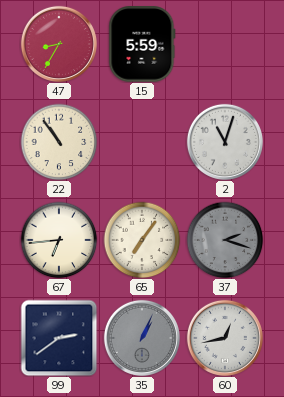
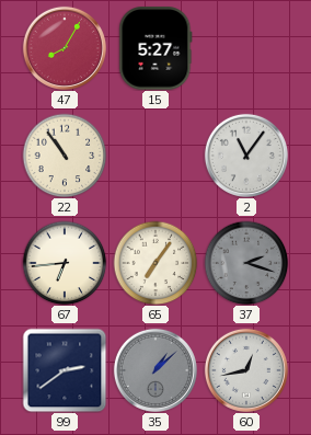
47: 8:35 -> 8:05
15: 5:59 -> 5:27
2: 11:03 -> 11:06
35: 1:04 -> 1:08
